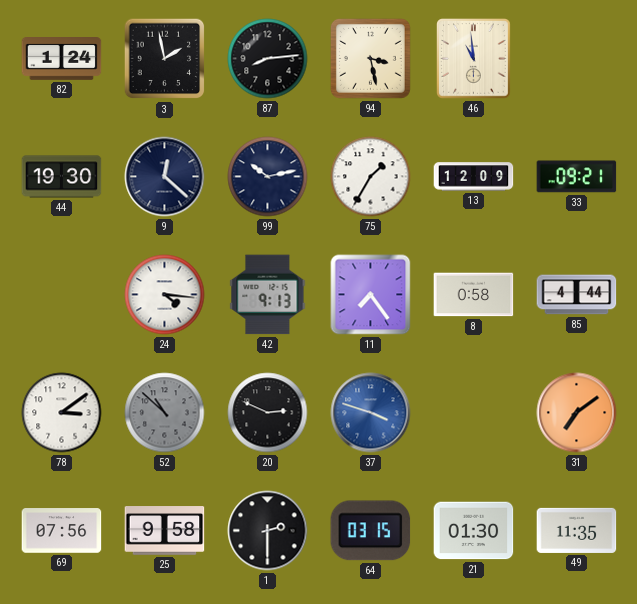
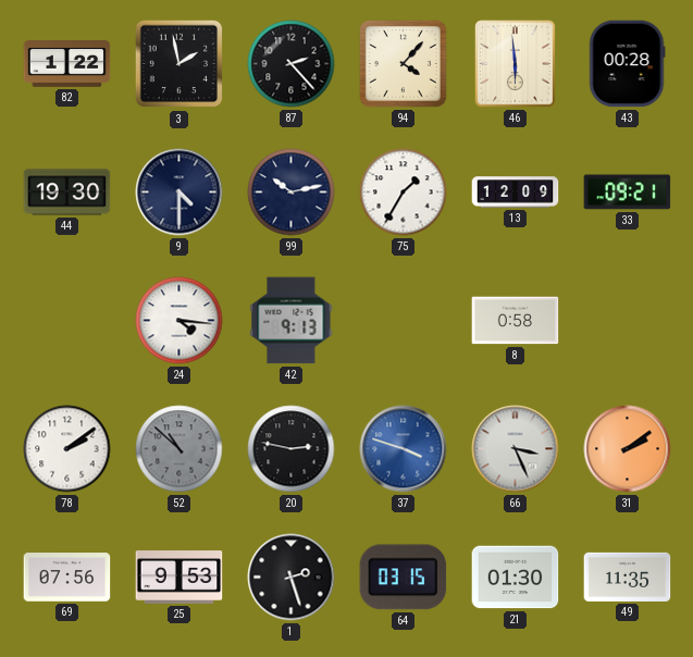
82: 1:24 -> 1:22
87: 8:14 -> 2:23
94: 3:28 -> 4:07
46: 10:59 -> 5:59
43: none -> 00:28
9: 12:22 -> 4:30
11: 7:24 -> none
85: 4:44 -> none
78: 3:09 -> 2:09
20: 2:49 -> 2:47
66: none -> 3:26
31: 7:09 -> 2:09
25: 9:58 -> 9:53
1: 2:30 -> 2:27
